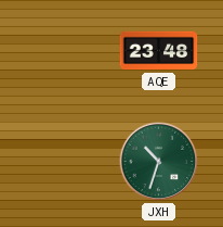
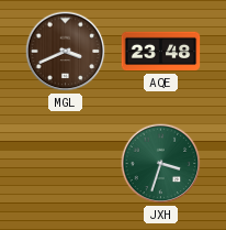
MGL: none -> 3:41
JXH: 10:33 -> 3:33
